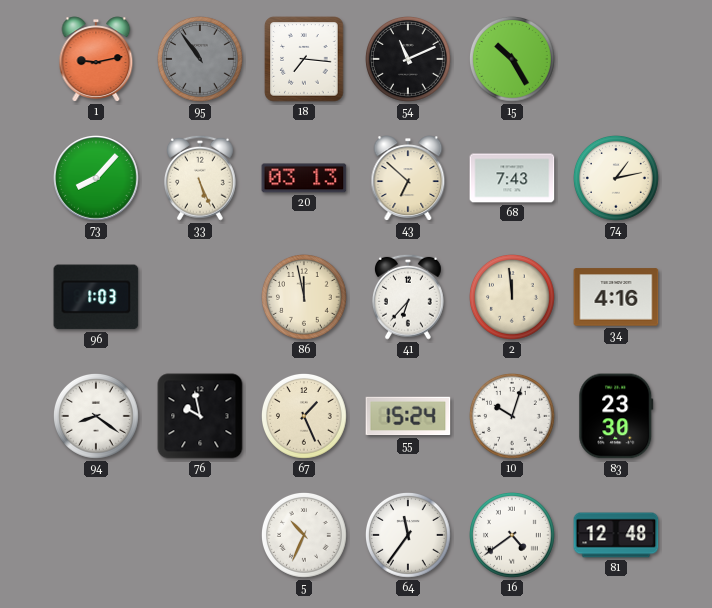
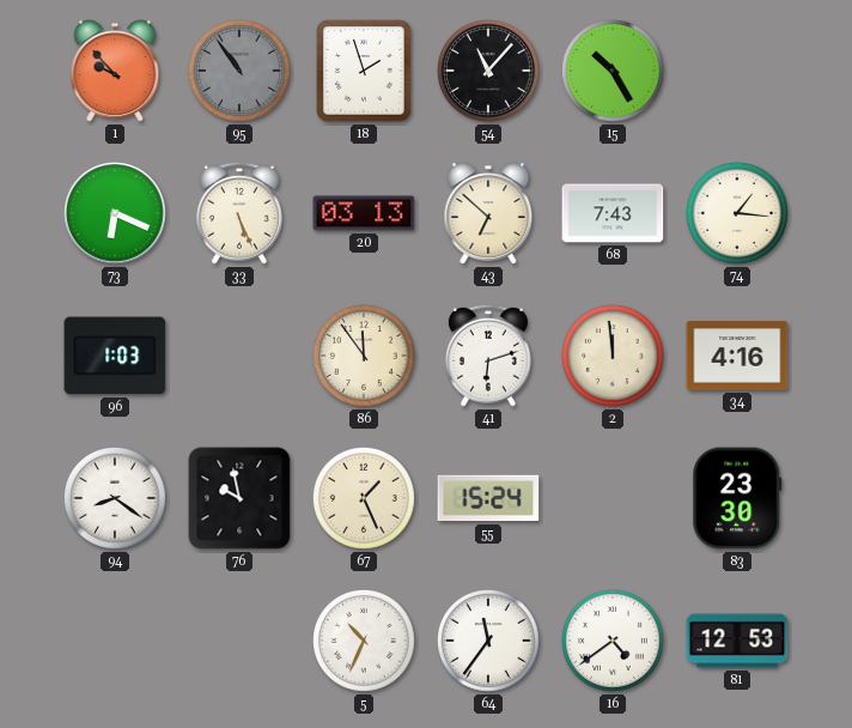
1: 9:13 -> 9:53
18: 7:16 -> 1:57
54: 11:11 -> 11:07
73: 8:07 -> 6:19
74: 1:13 -> 1:16
86: 11:58 -> 11:54
41: 6:37 -> 6:12
10: 10:03 -> none
81: 12:48 -> 12:53
